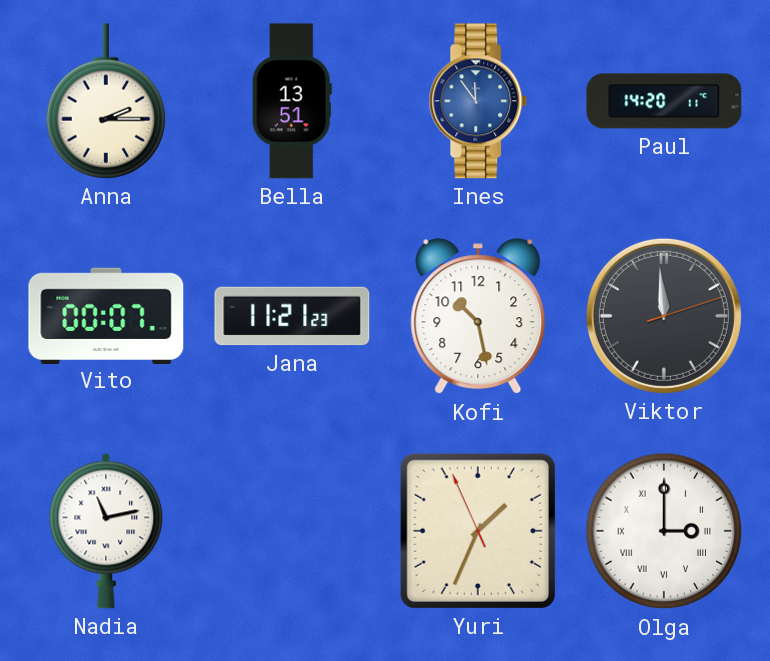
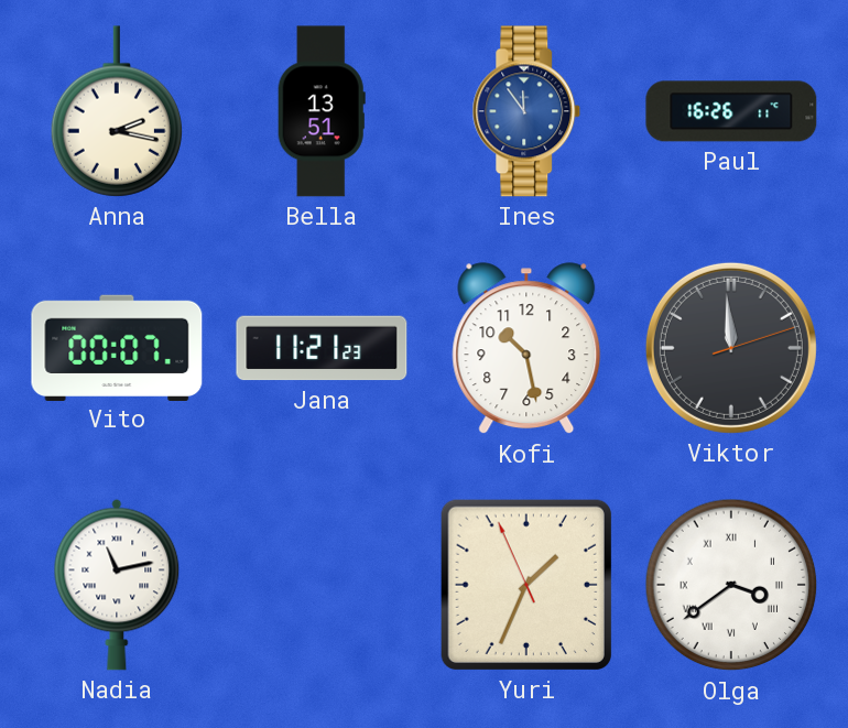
Anna: 2:15 -> 2:17
Paul: 14:20 -> 16:26
Olga: 3:00 -> 3:39
